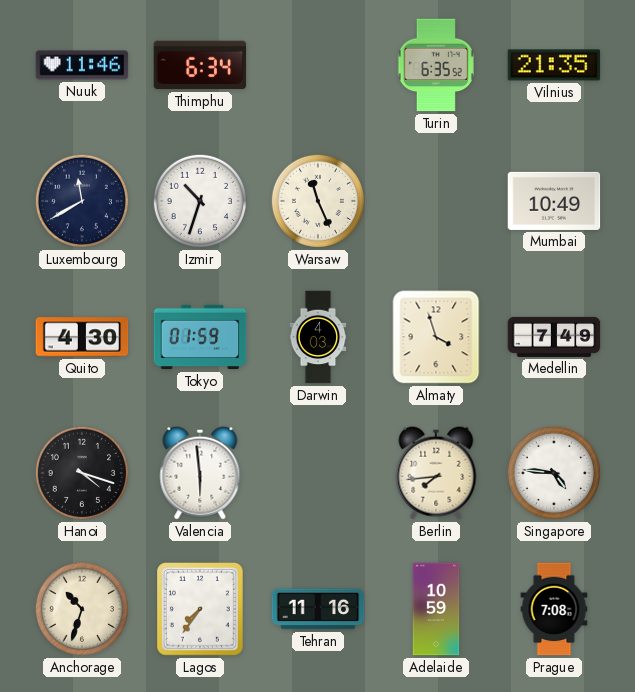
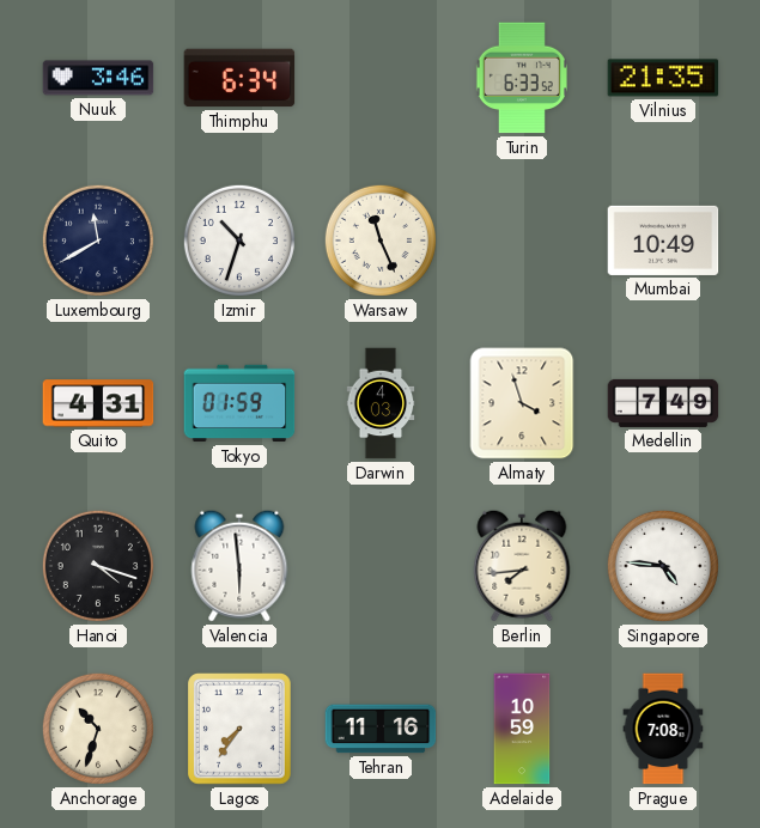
Nuuk: 11:46 -> 3:46
Turin: 6:35 -> 6:33
Quito: 4:30 -> 4:31
